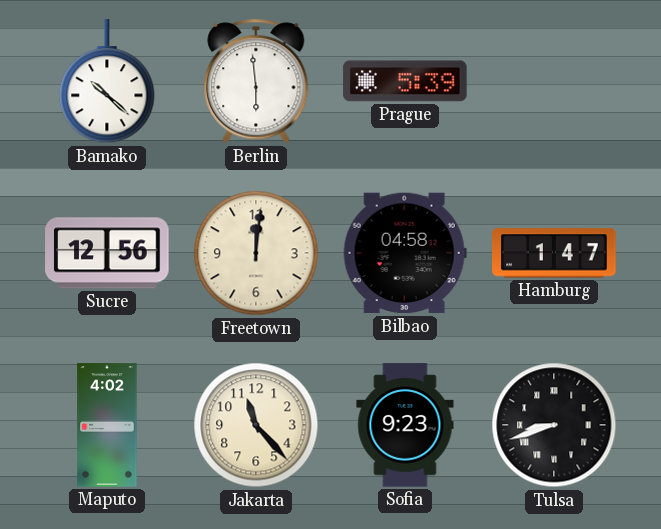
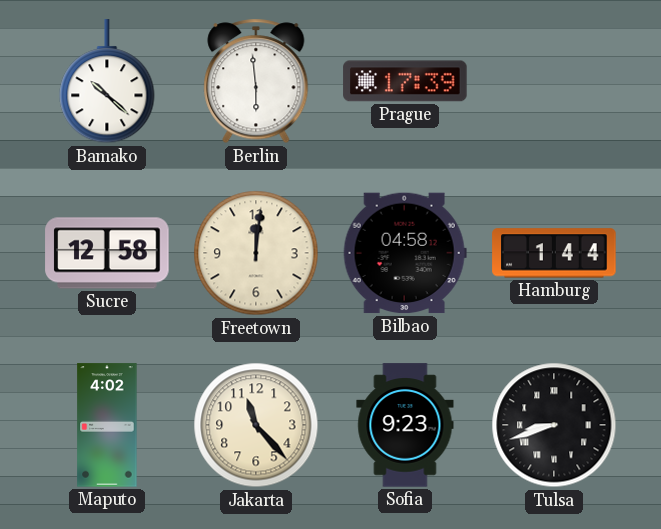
Prague: 5:39 -> 17:39
Sucre: 12:56 -> 12:58
Hamburg: 1:47 -> 1:44
